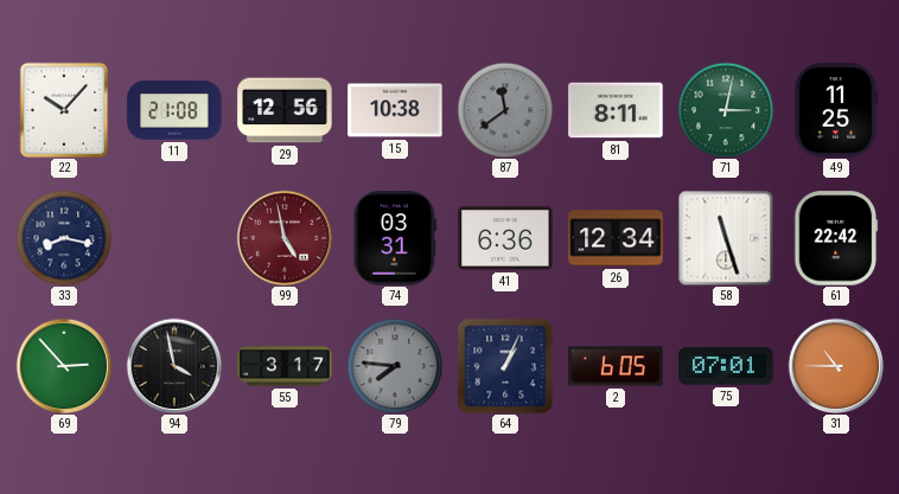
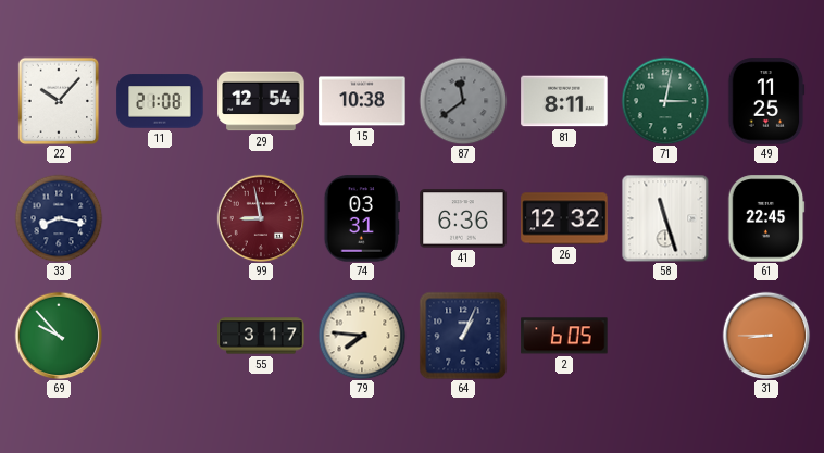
29: 12:56 -> 12:54
99: 4:58 -> 8:58
26: 12:34 -> 12:32
61: 22:42 -> 22:45
69: 2:53 -> 9:53
94: 3:58 -> none
79 dial: grey -> cream
75: 07:01 -> none
31: 10:45 -> 8:45
